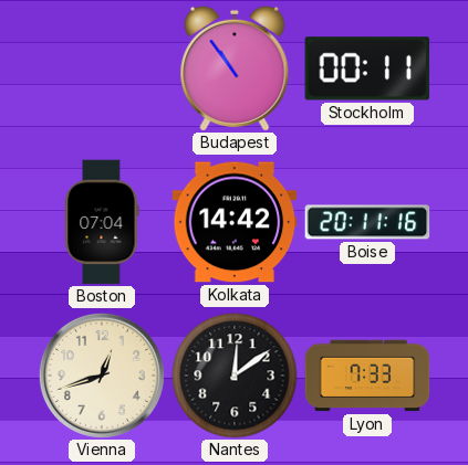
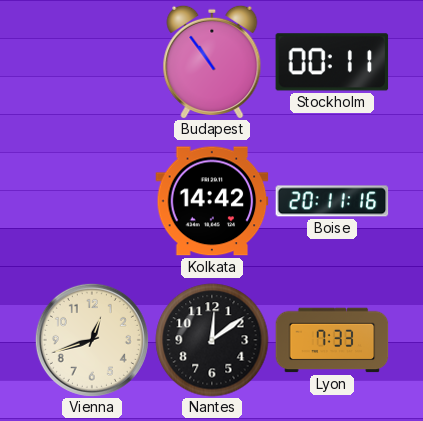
Boston: 07:04 -> none
